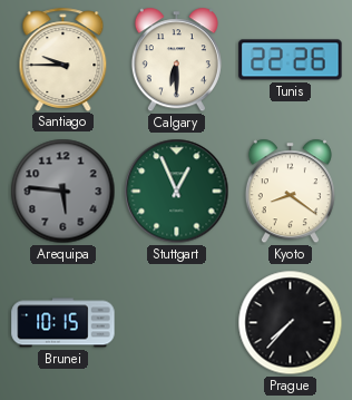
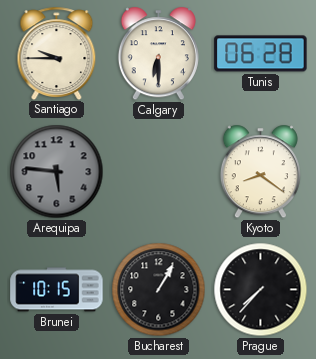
Tunis: 22:26 -> 06:28
Stuttgart: 12:56 -> none
Bucharest: none -> 1:05
